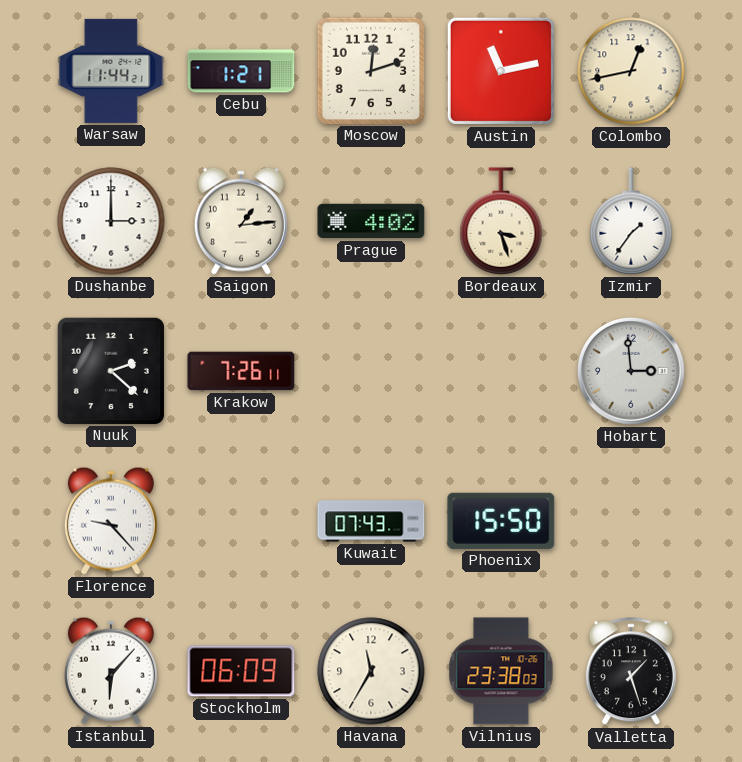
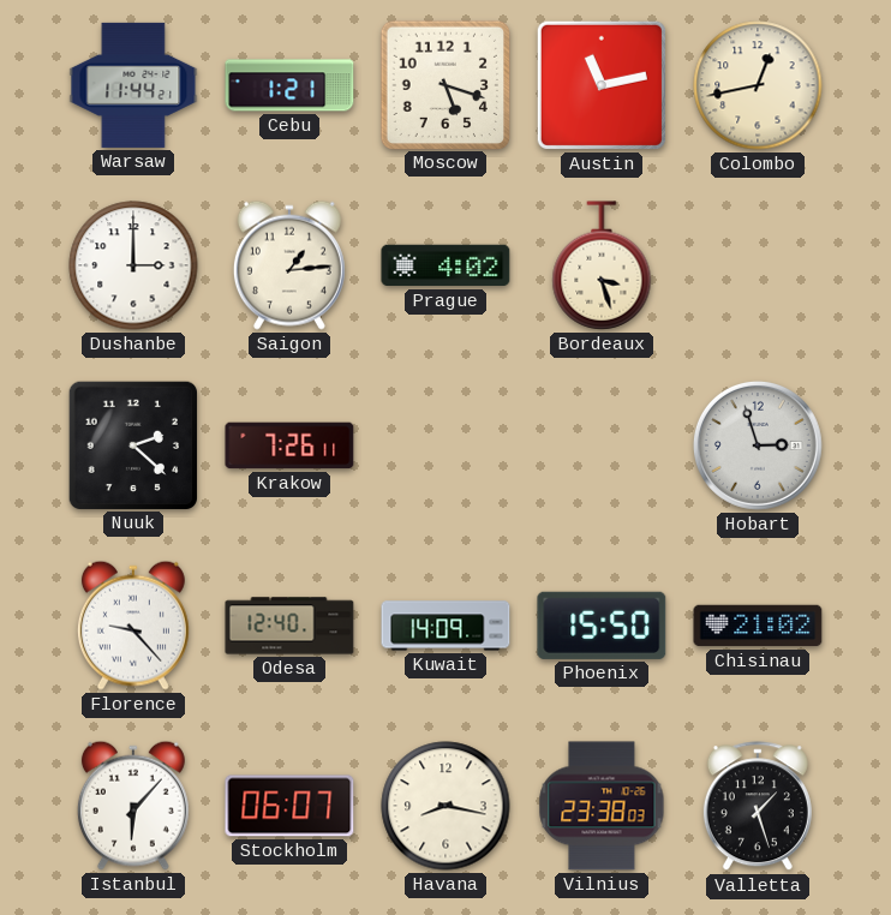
Moscow: 12:12 -> 5:18
Izmir: 1:36 -> none
Hobart: 2:59 -> 2:57
Odesa: none -> 12:40
Kuwait: 07:43 -> 14:09
Chisinau: none -> 21:02
Stockholm: 06:09 -> 06:07
Havana: 11:35 -> 8:17
